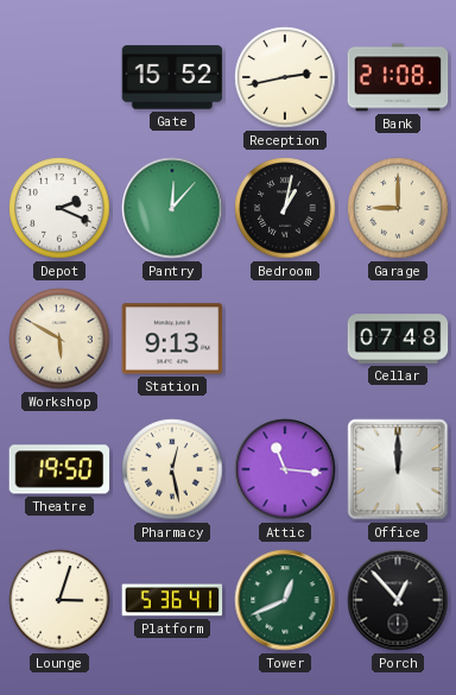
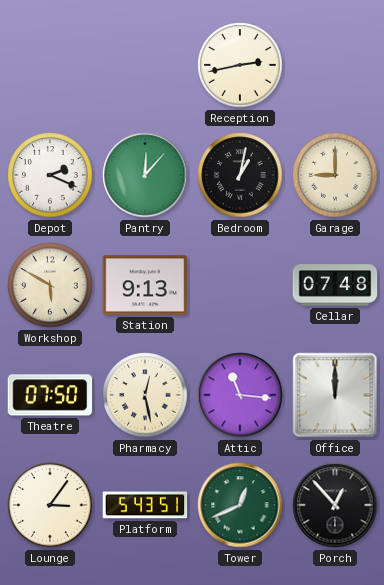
Gate: 15:52 -> none
Bank: 21:08 -> none
Theatre: 19:50 -> 07:50
Lounge: 3:03 -> 3:06
Platform: 5:36 -> 5:43
